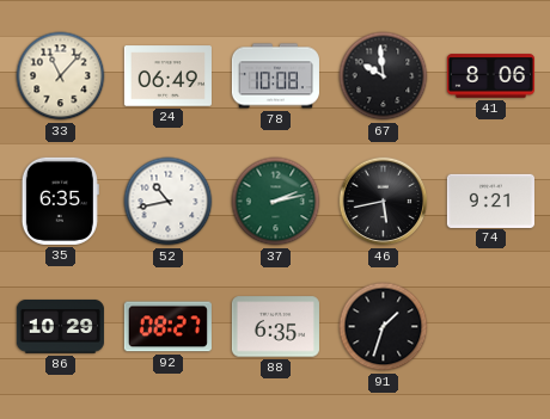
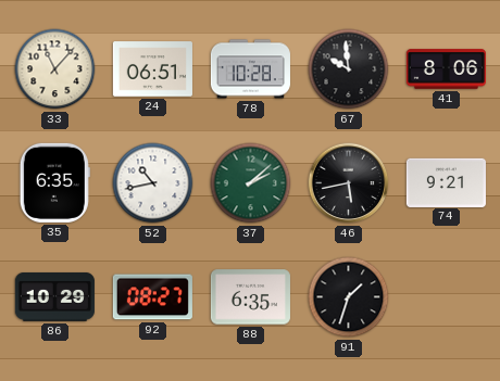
24: 06:49 -> 06:51
78: 10:08 -> 10:28
37: 2:13 -> 2:08
